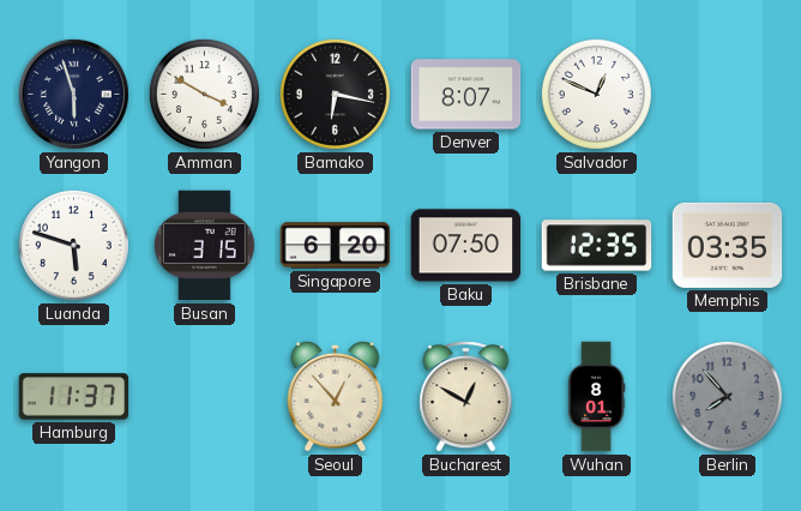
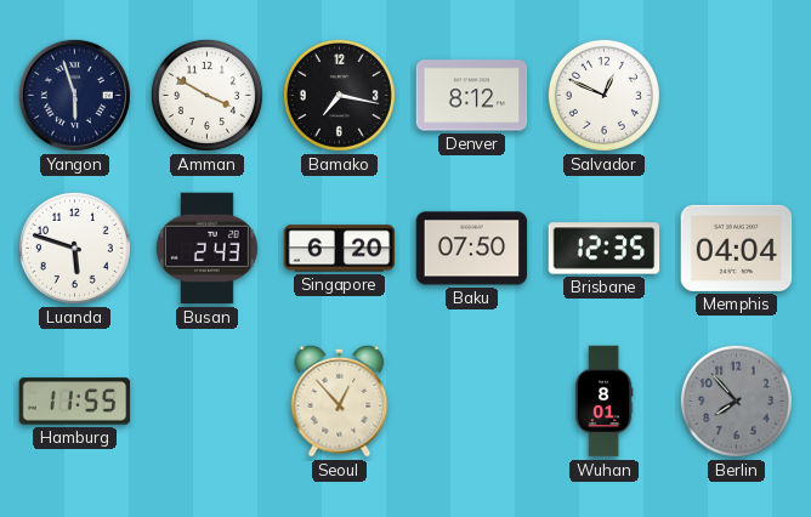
Bamako: 6:17 -> 7:17
Denver: 8:07 -> 8:12
Busan: 3:15 -> 2:43
Memphis: 03:35 -> 04:04
Hamburg: 11:37 -> 11:55
Bucharest: 12:50 -> none
